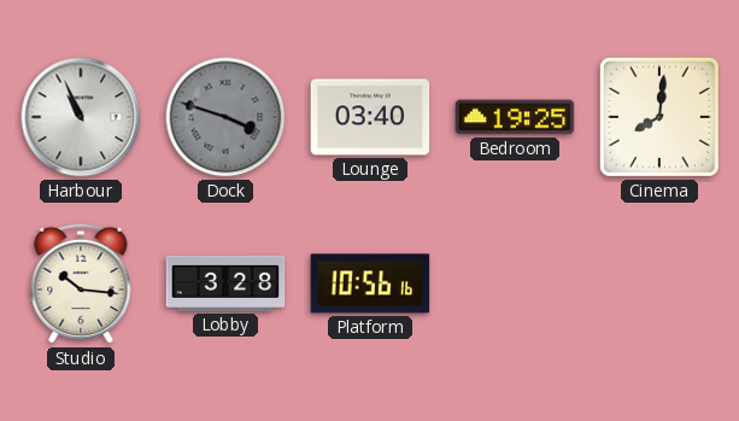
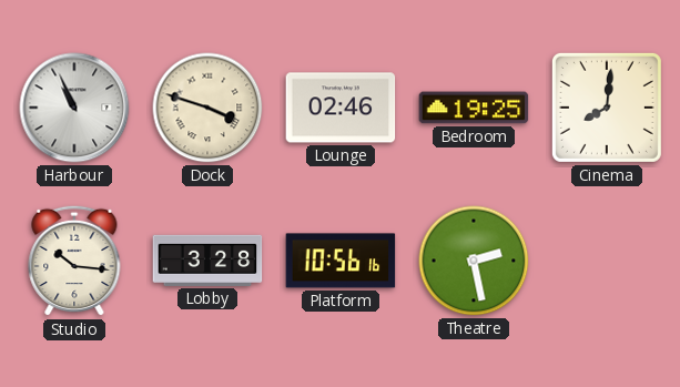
Dock dial: grey -> cream
Lounge: 03:40 -> 02:46
Theatre: none -> 2:28
